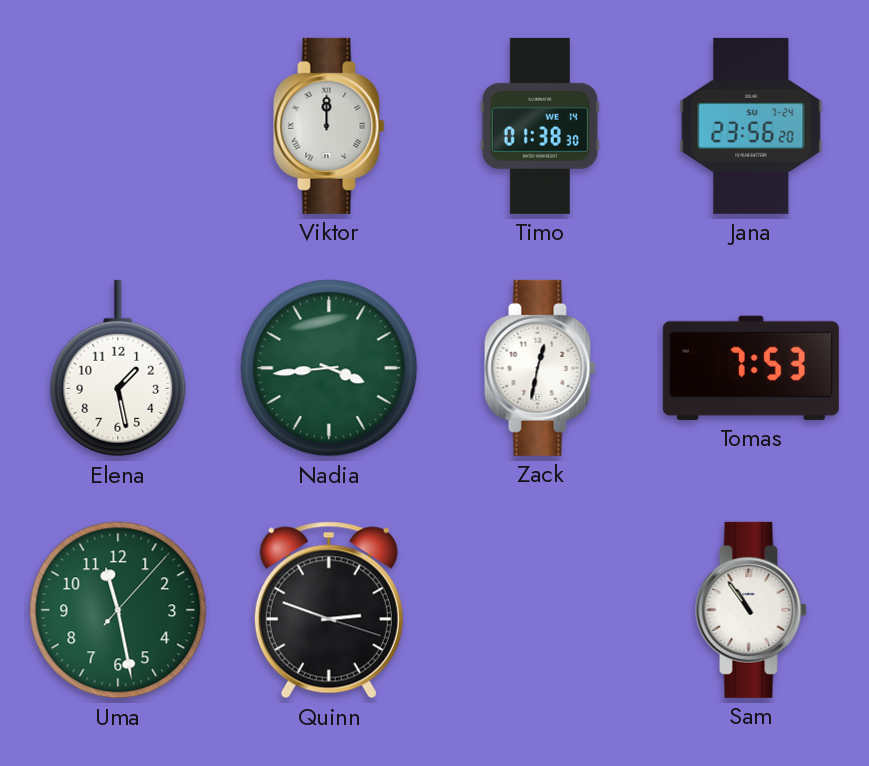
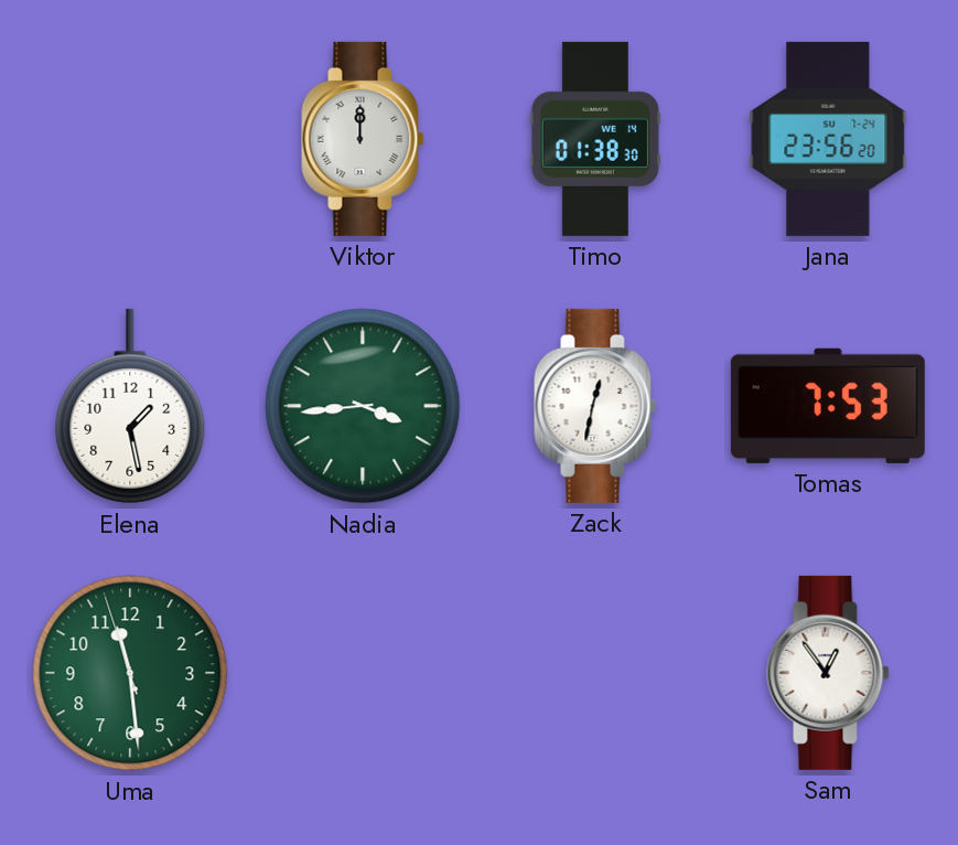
Uma: 11:28:07 -> 11:28:57
Quinn: 2:48 -> none
Sam: 10:54 -> 12:54
